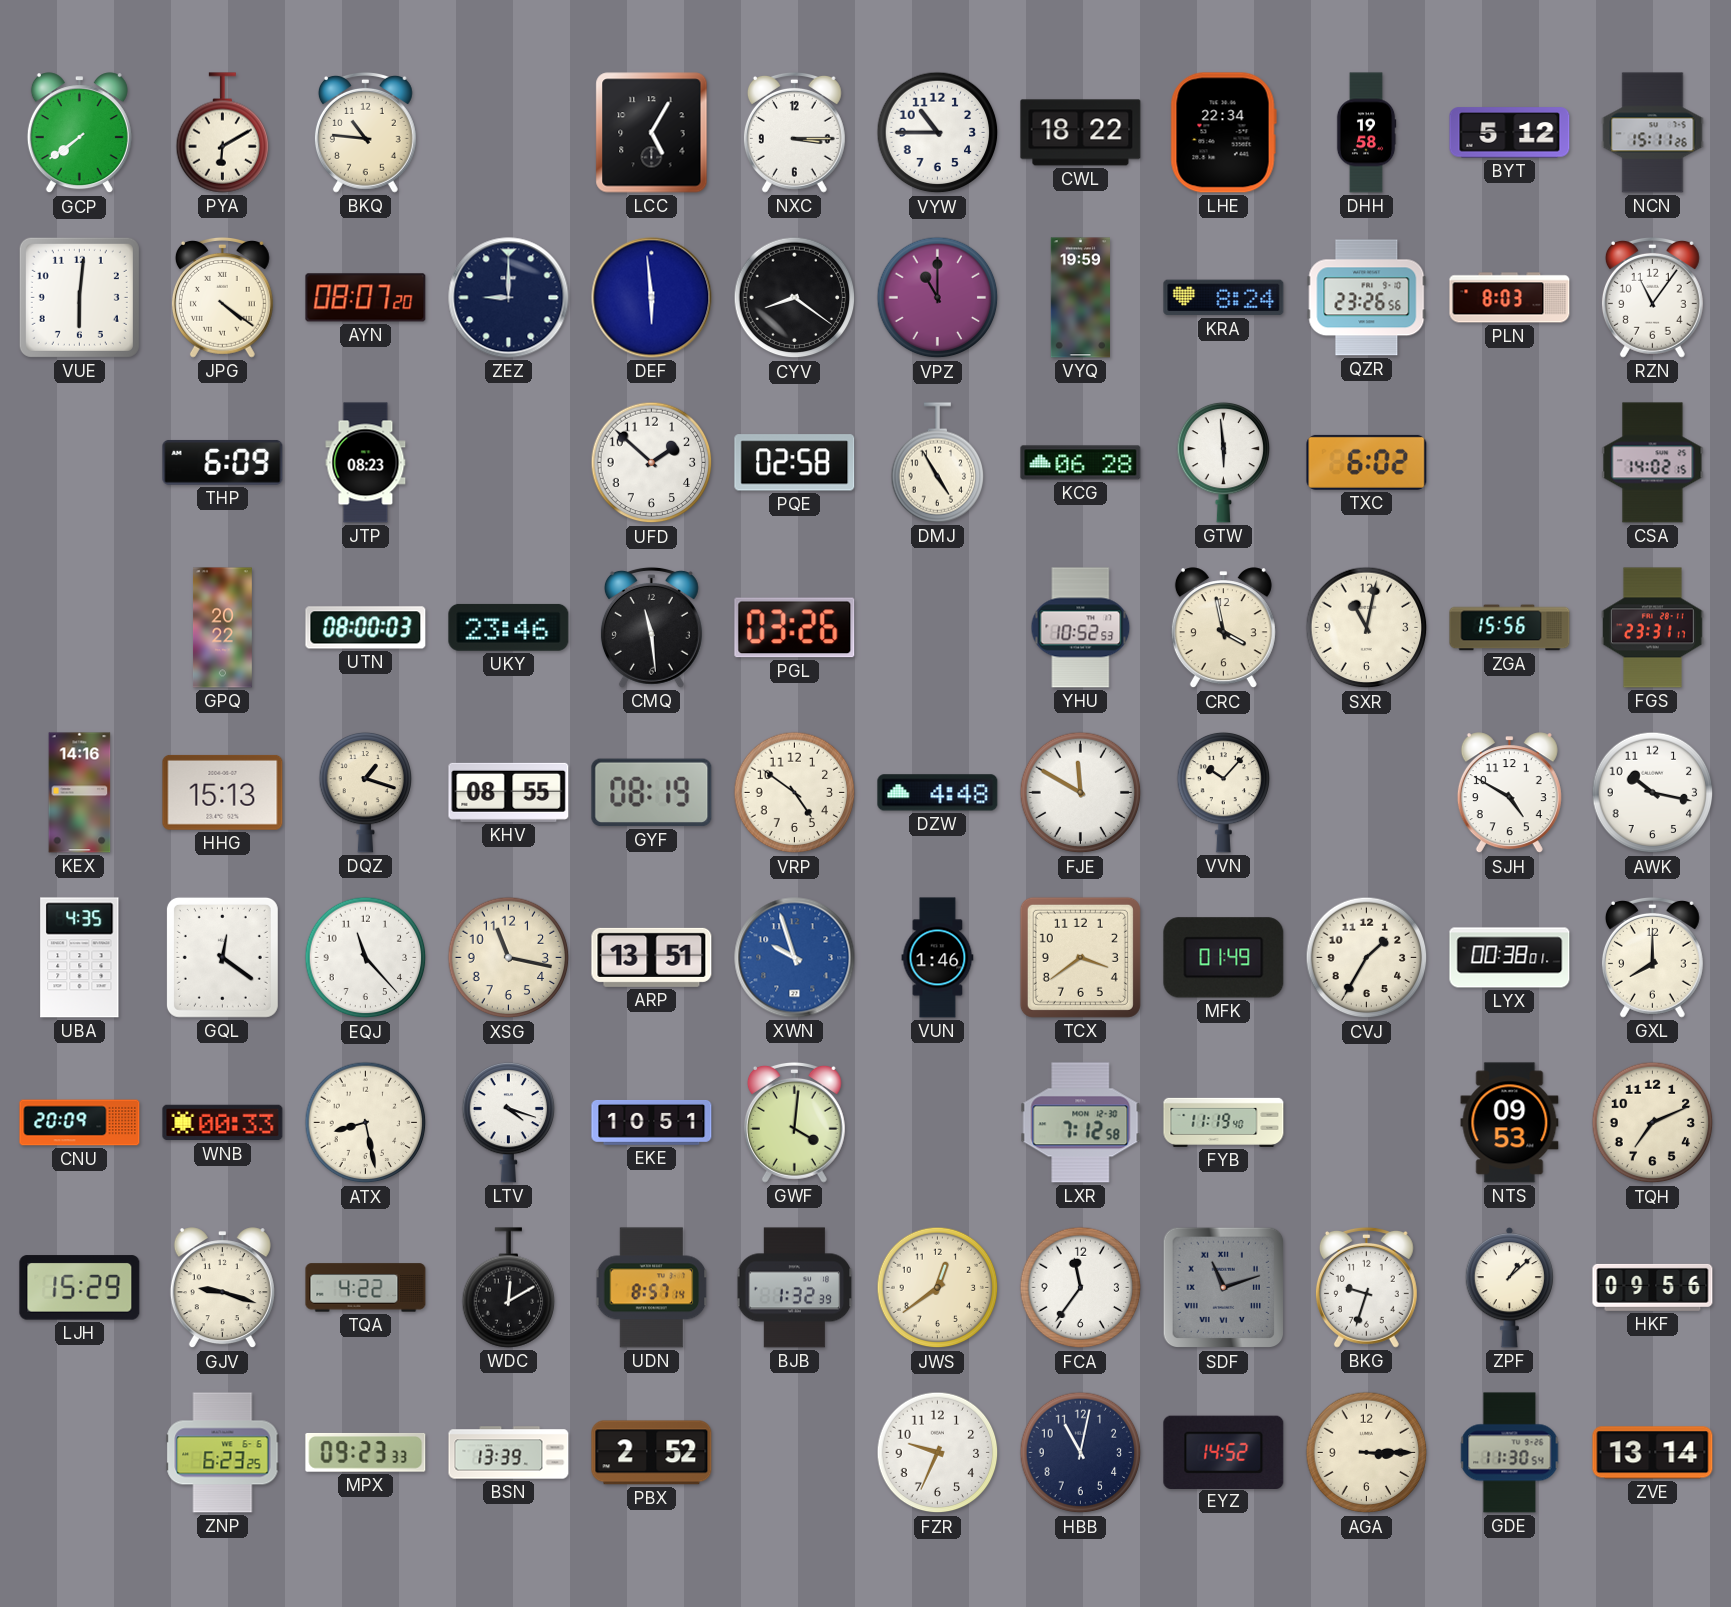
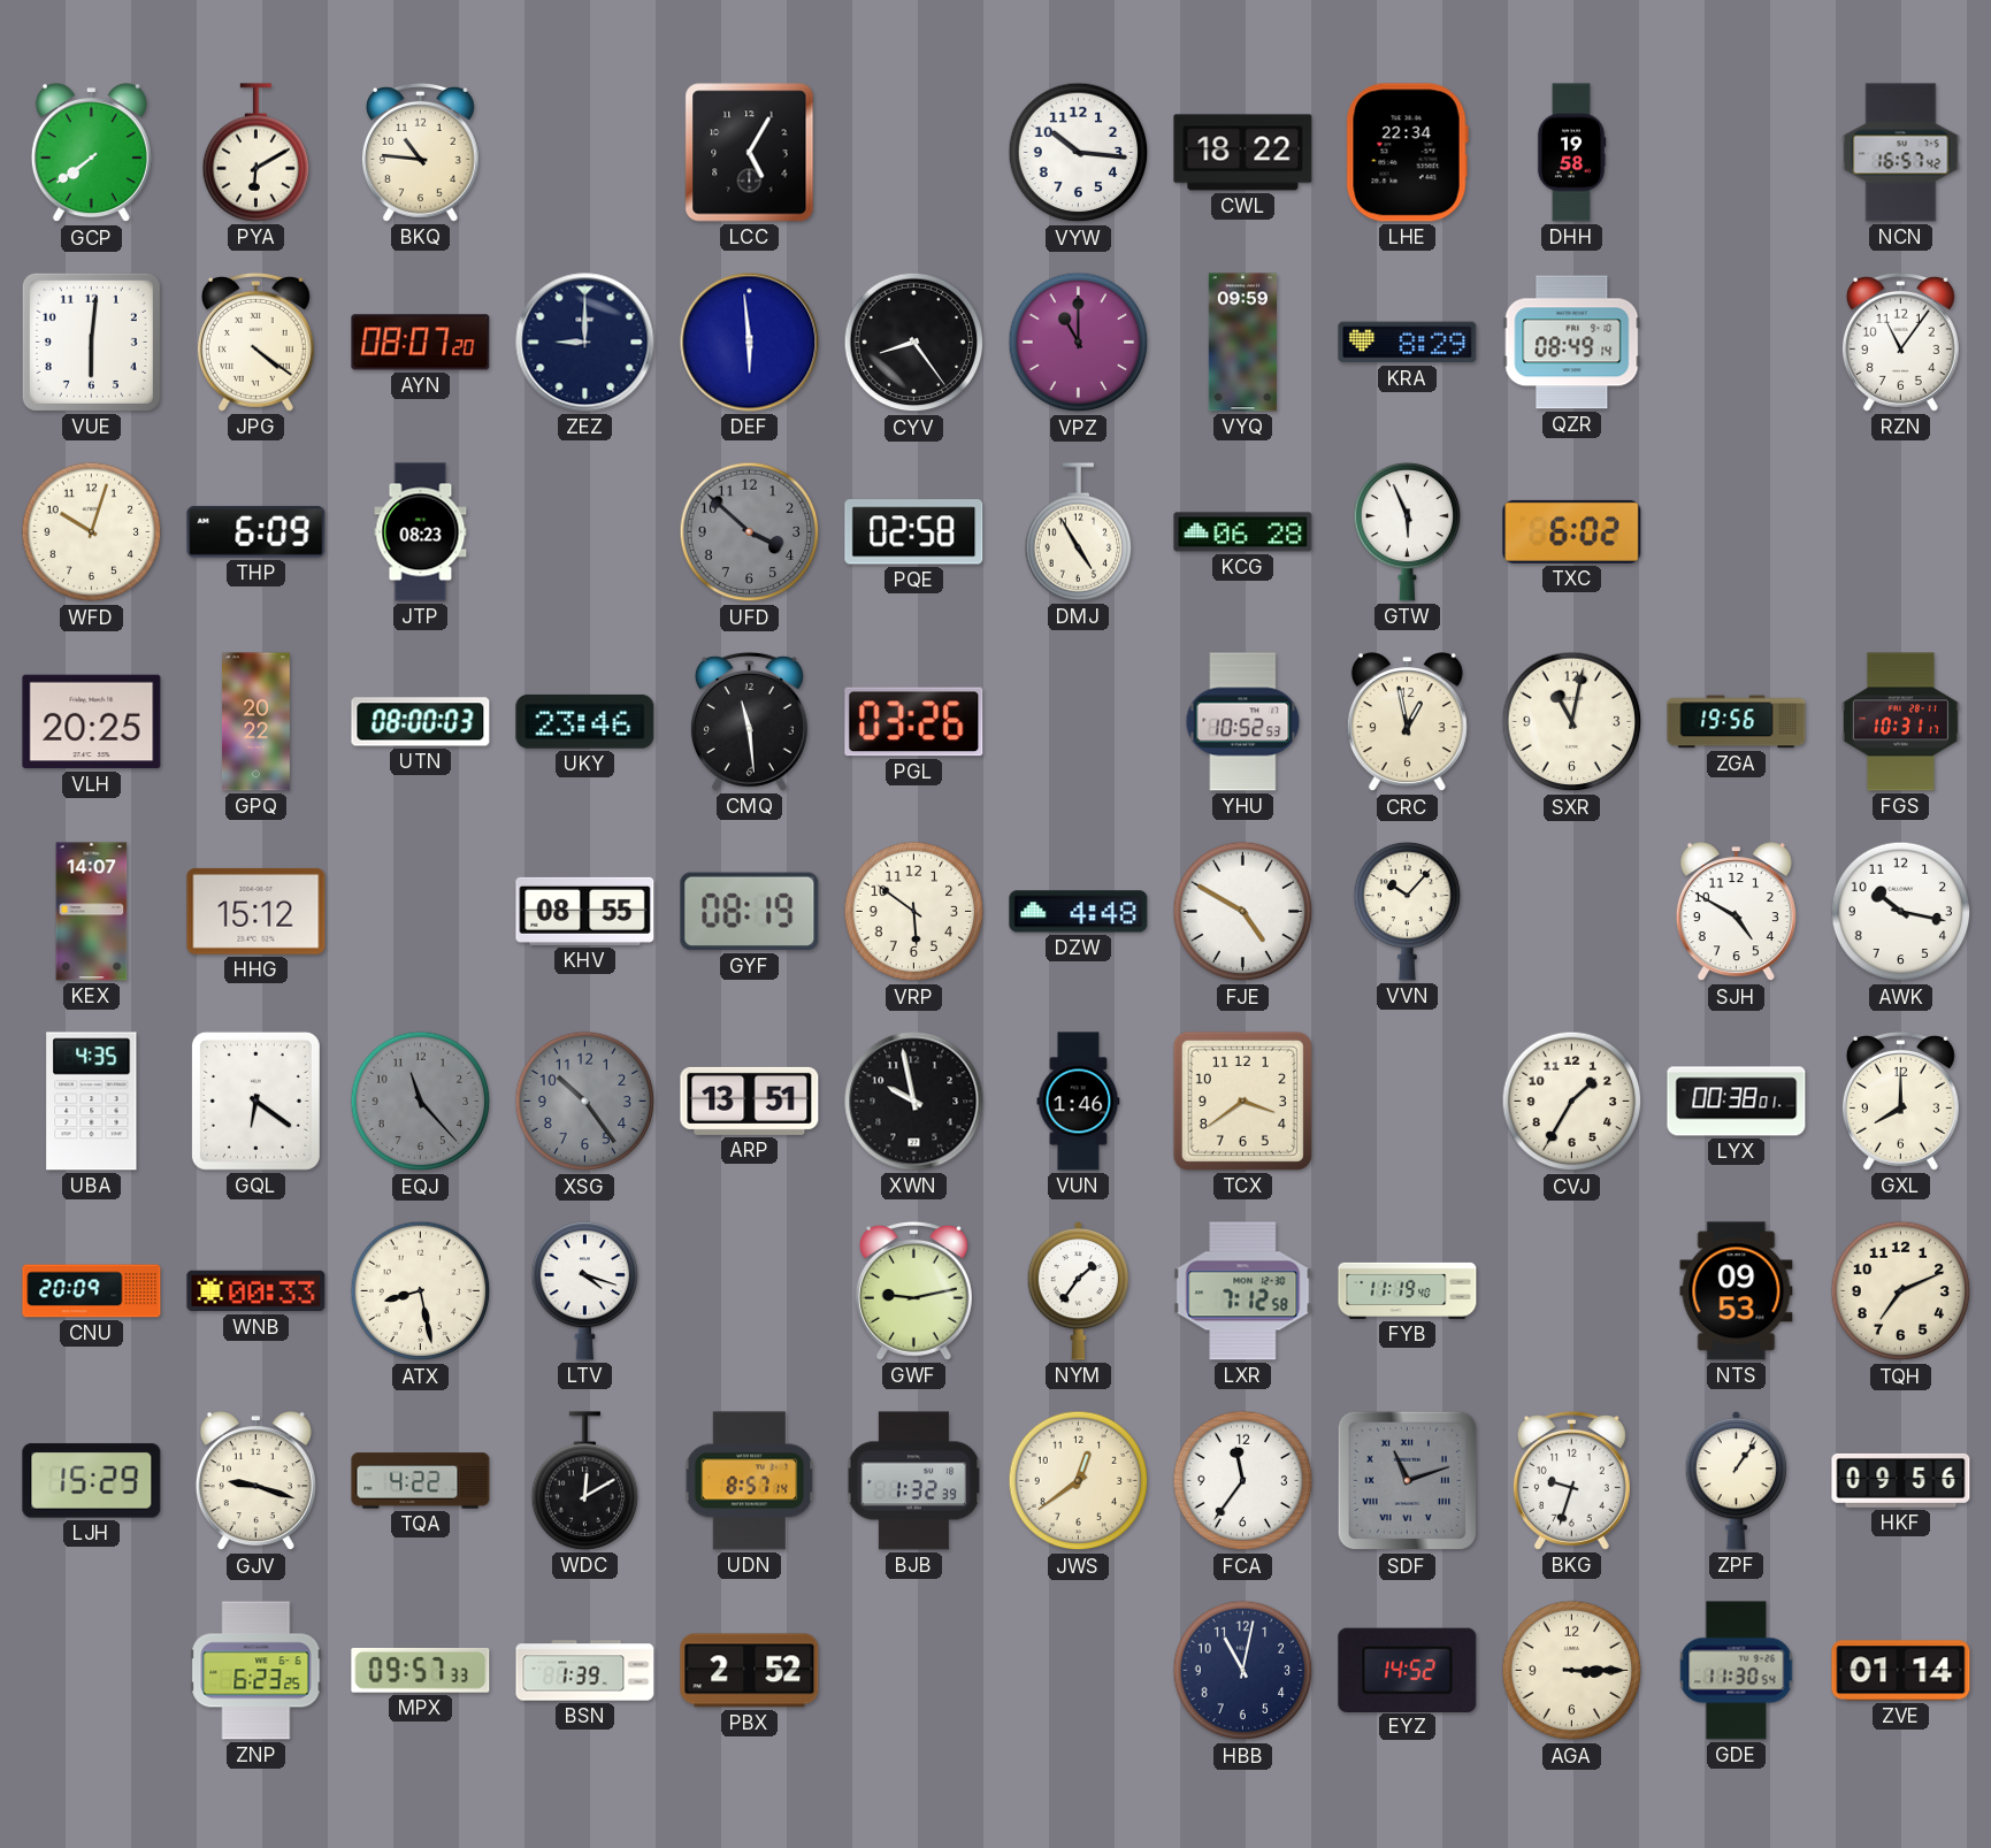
NXC: 3:15 -> none
VYW: 10:45 -> 10:16
BYT: 5:12 -> none
NCN: 15:11 -> 16:57
CYV: 8:21 -> 8:24
VYQ: 19:59 -> 09:59
KRA: 8:24 -> 8:29
QZR: 23:26 -> 08:49
PLN: 8:03 -> none
WFD: none -> 10:03
UFD: 1:52 -> 3:52
UFD dial: white -> grey
GTW: 5:59 -> 5:56
CSA: 14:02 -> none
VLH: none -> 20:25
CRC: 3:58 -> 12:58
ZGA: 15:56 -> 19:56
FGS: 23:31 -> 10:31
KEX: 14:16 -> 14:07
HHG: 15:13 -> 15:12
DQZ: 1:18 -> none
VRP: 4:51 -> 5:51
FJE: 11:50 -> 4:50
GQL: 12:21 -> 6:21
EQJ dial: white -> grey
XSG: 11:17 -> 10:24
XSG dial: cream -> grey
XWN: 9:57 -> 9:58
XWN dial: blue -> black
MFK: 01:49 -> none
EKE: 10:51 -> none
GWF: 4:01 -> 9:13
NYM: none -> 1:36
ZPF: 1:08 -> 1:06
MPX: 09:23 -> 09:57
BSN: 13:39 -> 1:39
FZR: 9:34 -> none
ZVE: 13:14 -> 01:14
